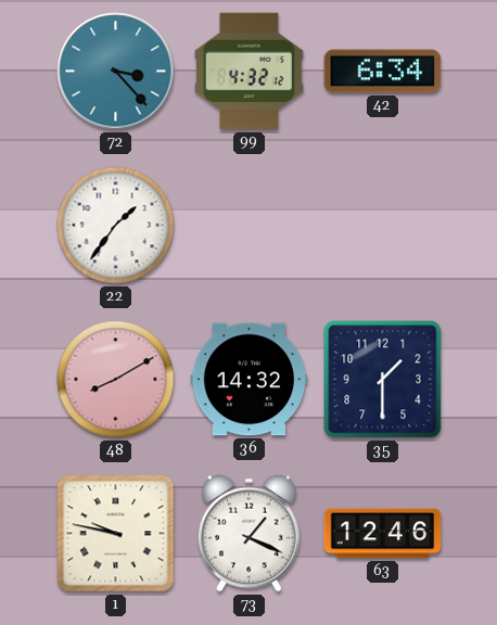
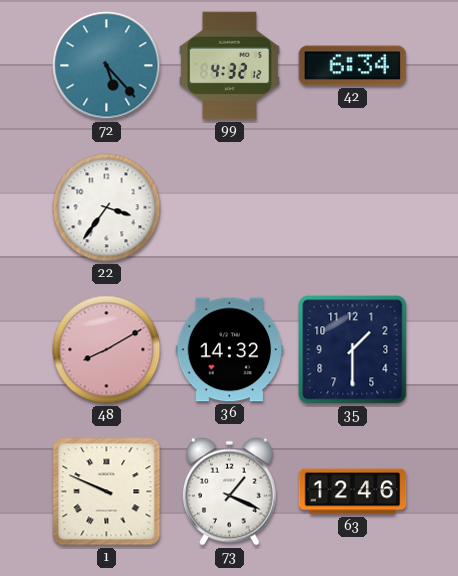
72: 3:23 -> 5:23
22: 1:36 -> 3:36
1: 9:47 -> 9:49
